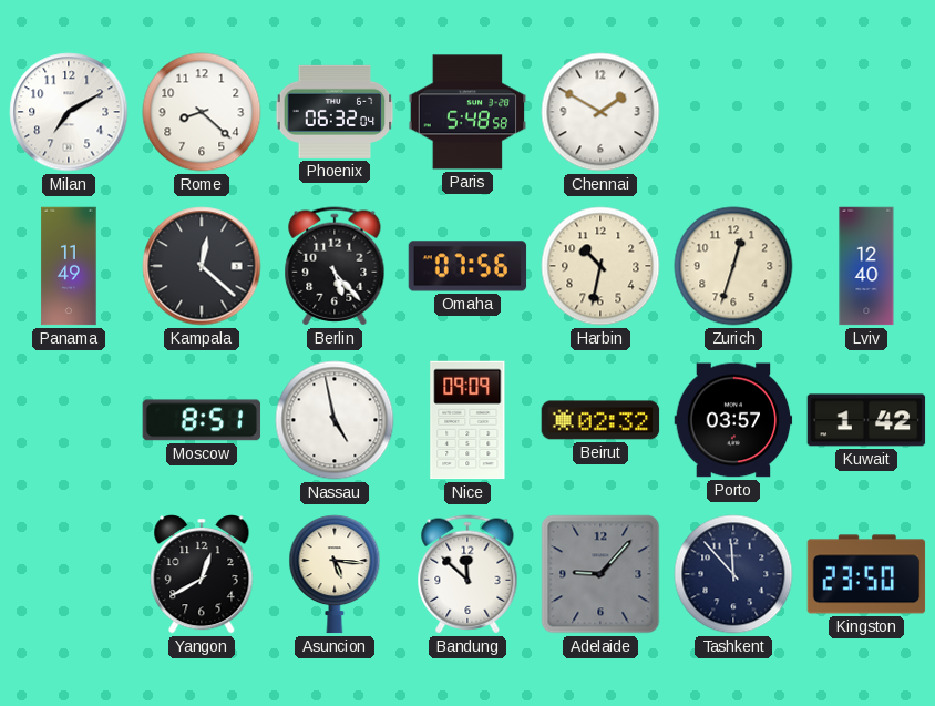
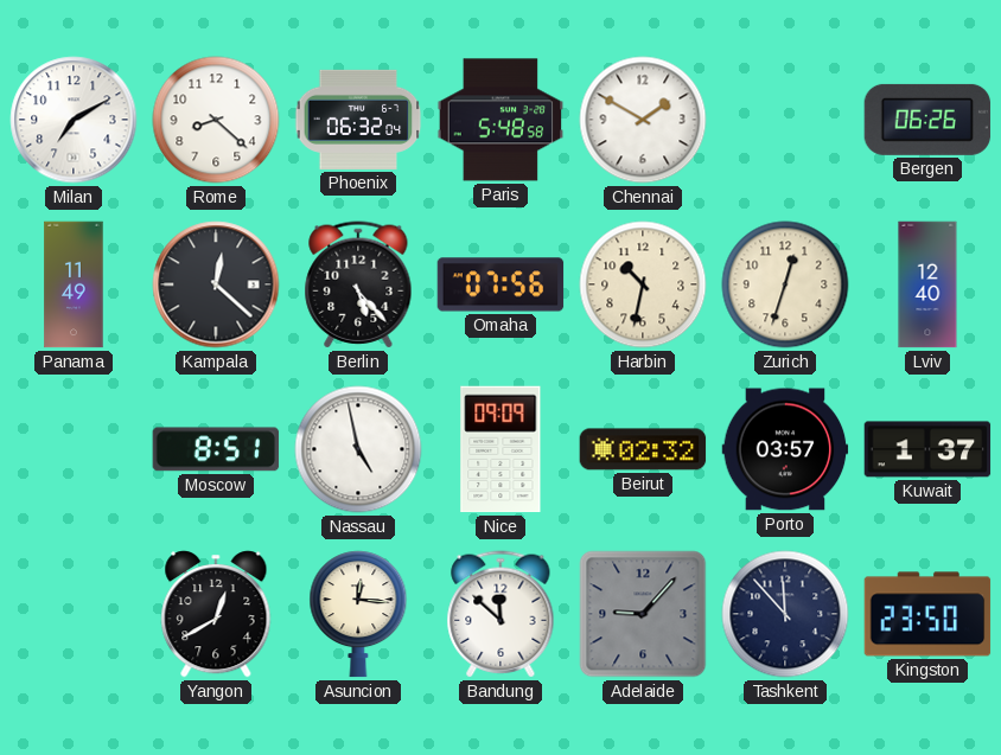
Bergen: none -> 06:26
Kuwait: 1:42 -> 1:37
Asuncion: 5:16 -> 12:16
